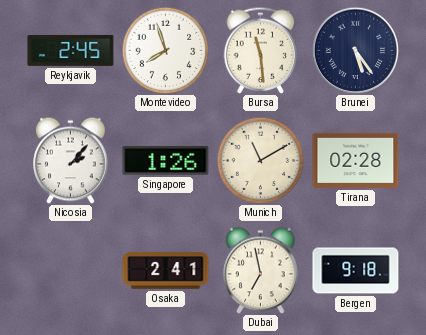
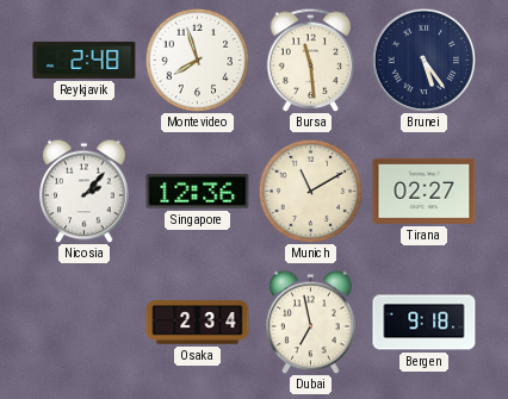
Reykjavik: 2:45 -> 2:48
Singapore: 1:26 -> 12:36
Tirana: 02:28 -> 02:27
Osaka: 2:41 -> 2:34
